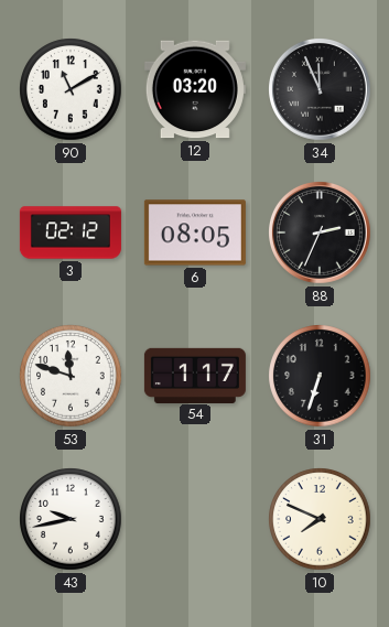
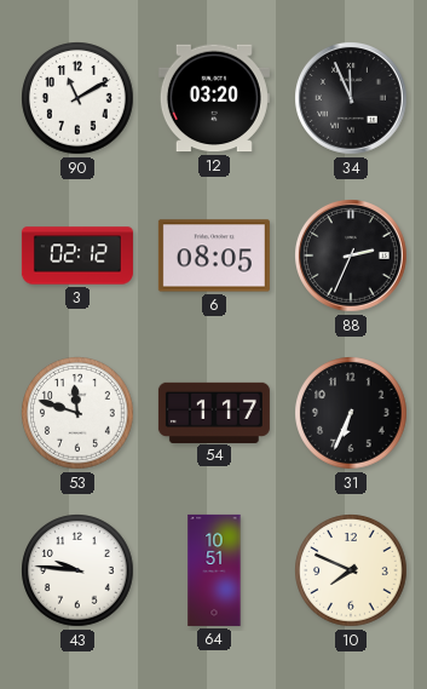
31: 6:33 -> 6:34
43: 9:43 -> 9:46
64: none -> 10:51
